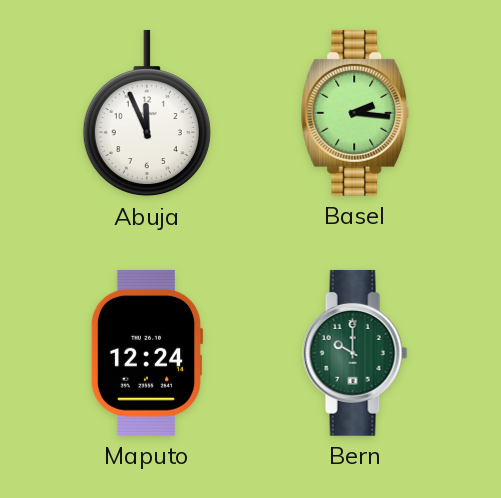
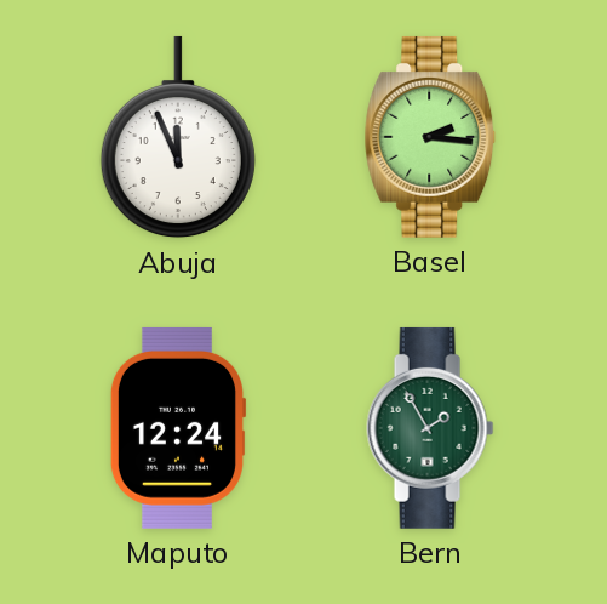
Bern: 10:00 -> 1:55
